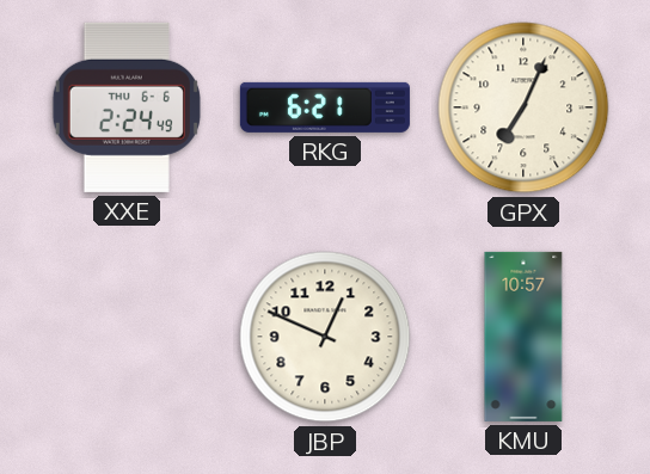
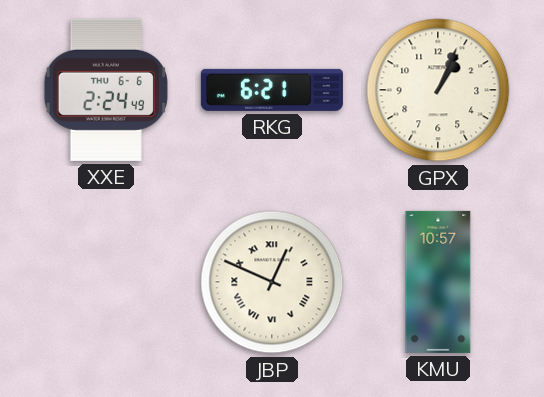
GPX: 7:04 -> 1:04
JBP numerals: Arabic -> Roman
